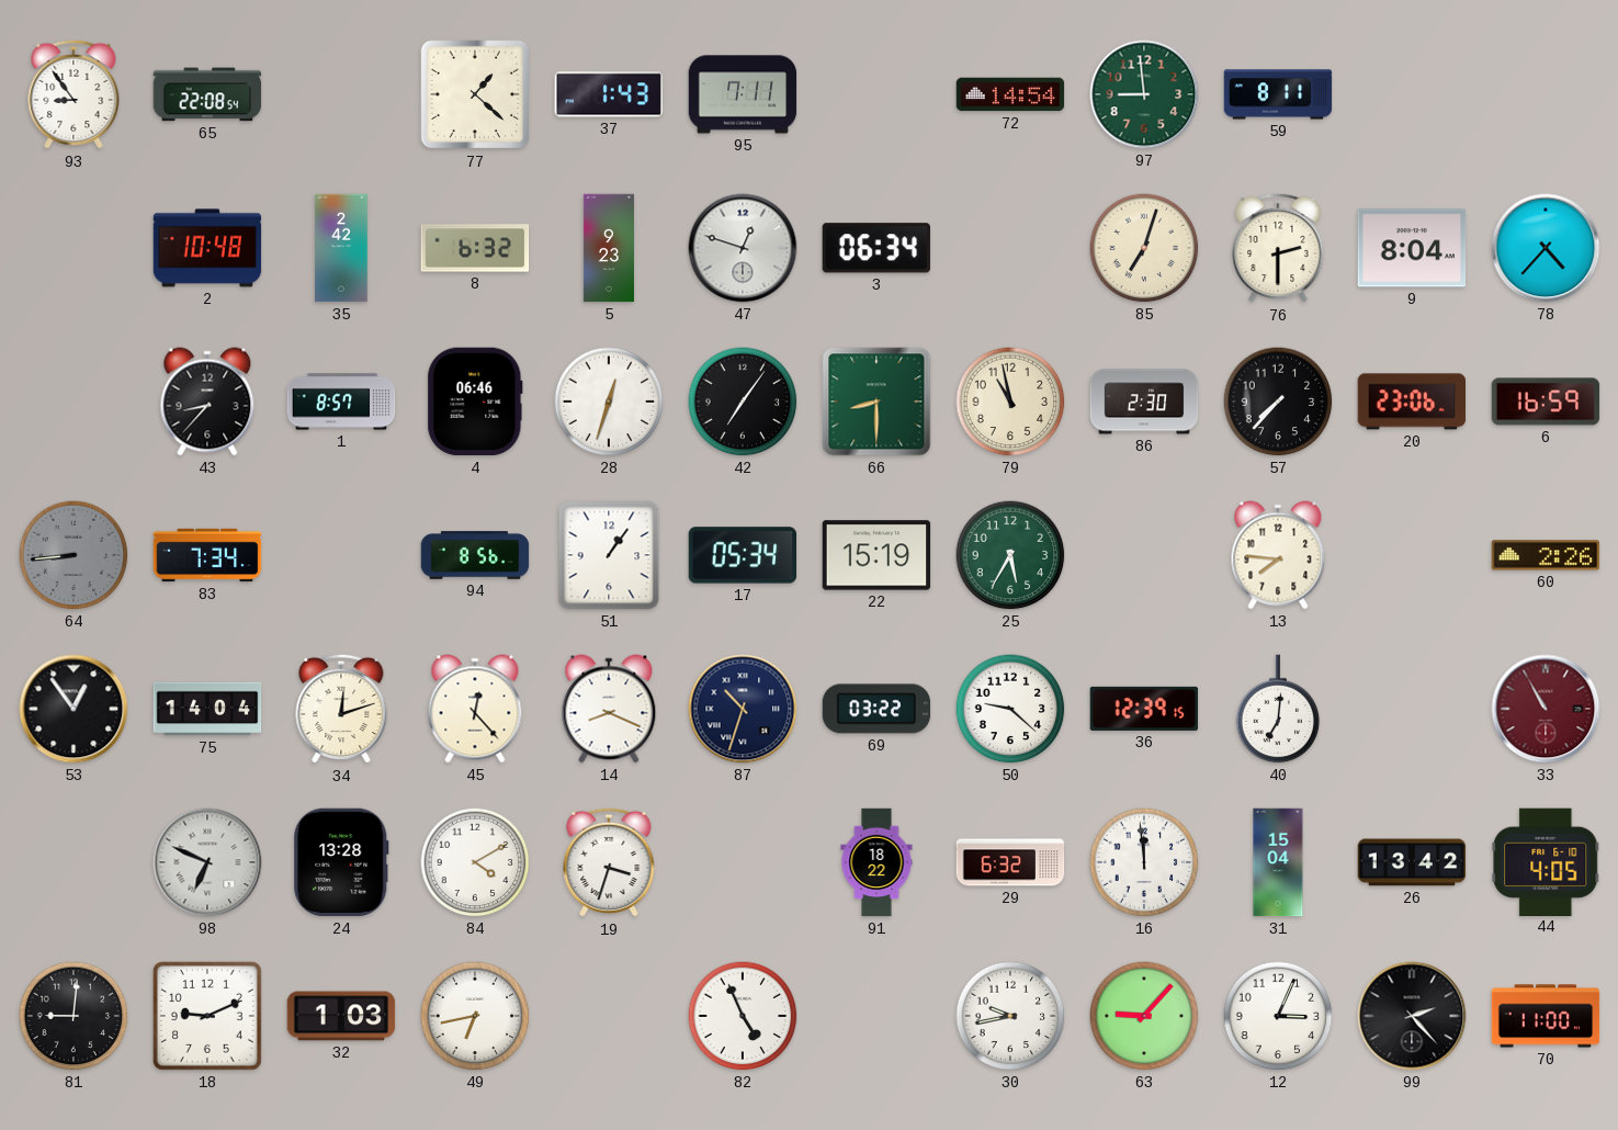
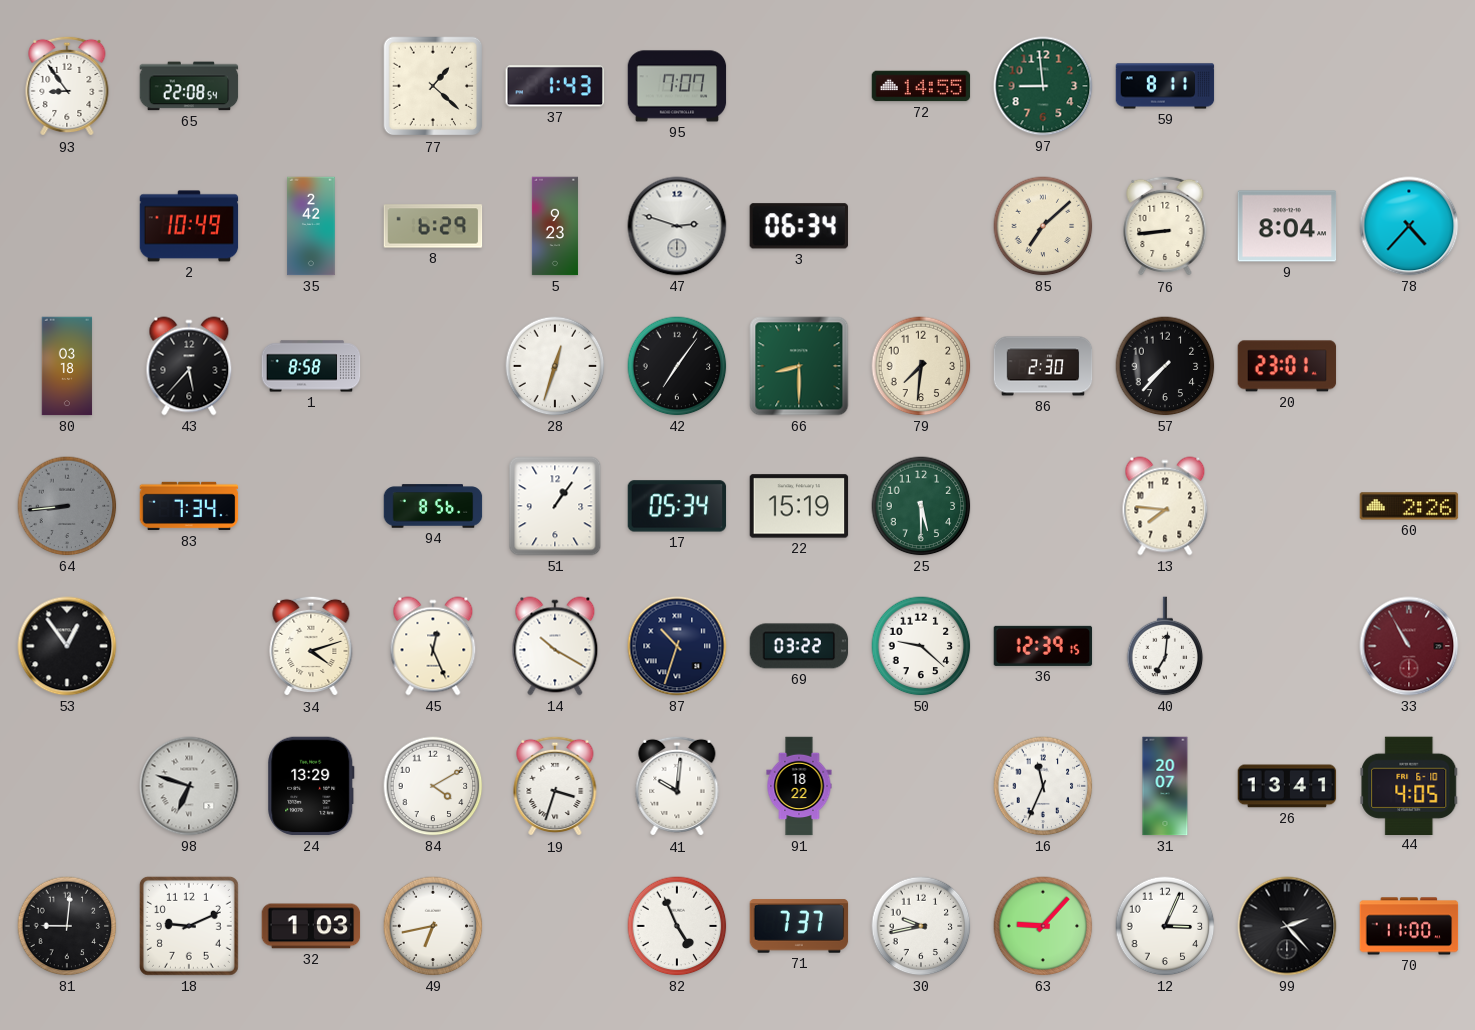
95: 7:11 -> 7:07
72: 14:54 -> 14:55
2: 10:48 -> 10:49
8: 6:32 -> 6:29
47: 12:48 -> 2:48
85: 7:03 -> 7:08
76: 2:30 -> 8:44
80: none -> 03:18
43: 8:37 -> 5:37
1: 8:57 -> 8:58
4: 06:46 -> none
79: 10:58 -> 7:31
20: 23:06 -> 23:01
6: 16:59 -> none
25: 5:35 -> 5:30
75: 14:04 -> none
34: 12:12 -> 4:12
45: 12:23 -> 12:26
14: 8:19 -> 10:20
98: 6:49 -> 6:48
24: 13:28 -> 13:29
41: none -> 10:01
29: 6:32 -> none
16: 11:59 -> 11:34
31: 15:04 -> 20:07
26: 13:42 -> 13:41
71: none -> 7:37
